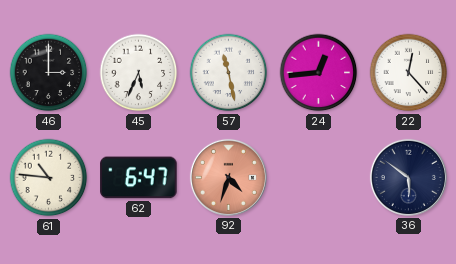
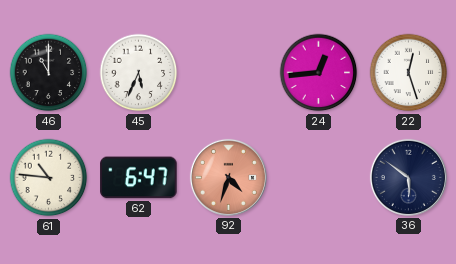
46: 3:00 -> 11:00
57: 11:28 -> none
22: 12:23 -> 12:27
